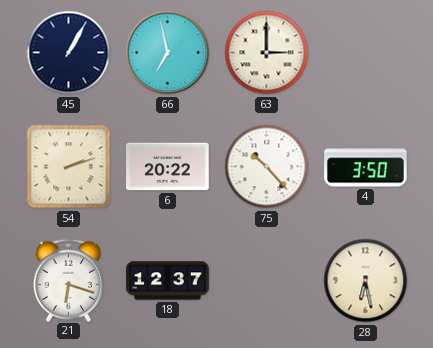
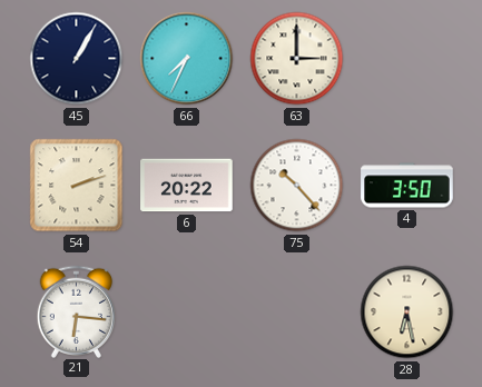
66: 6:58 -> 7:34
21: 6:18 -> 6:16
18: 12:37 -> none
